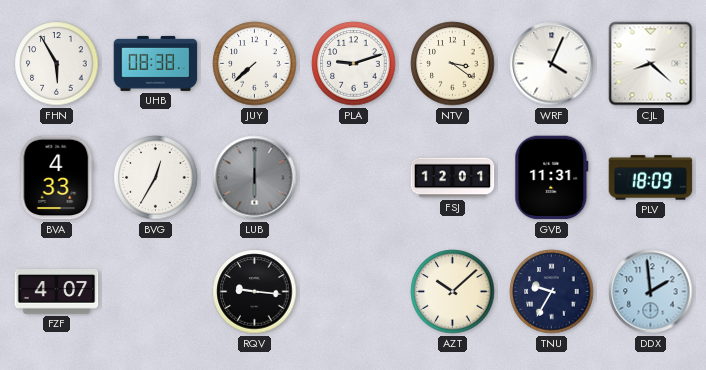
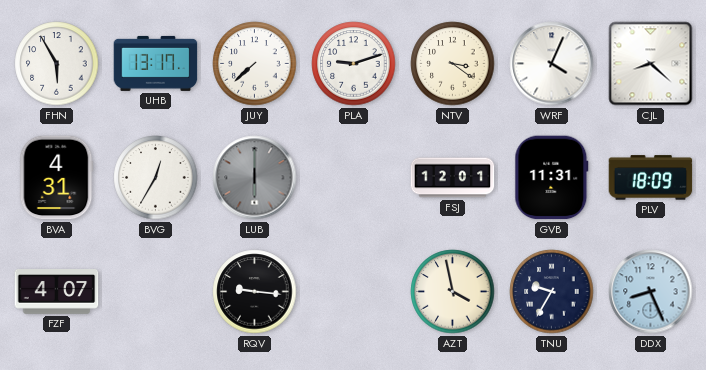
UHB: 08:38 -> 13:17
BVA: 4:33 -> 4:31
AZT: 10:08 -> 3:58
DDX: 1:59 -> 8:26
